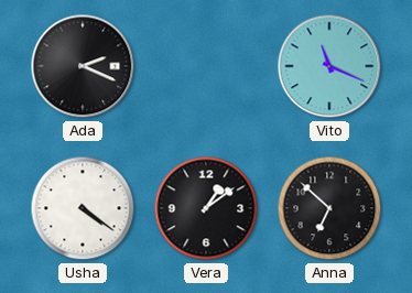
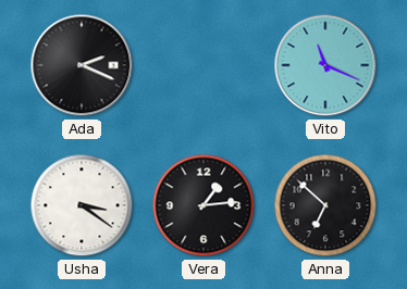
Usha: 4:21 -> 3:21
Vera: 1:09 -> 1:14
